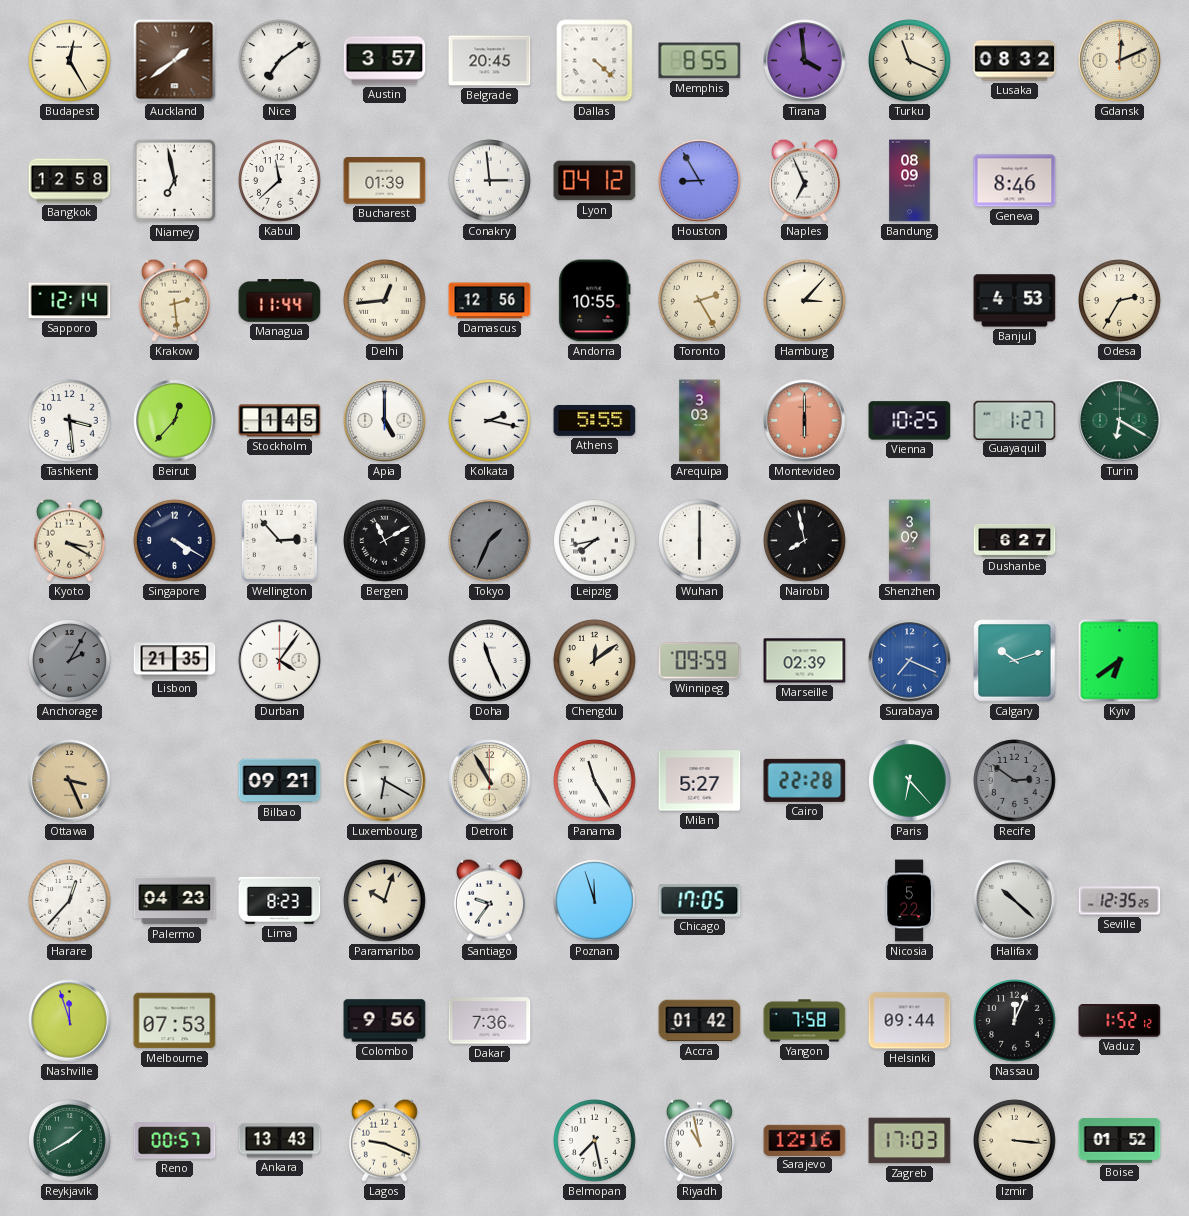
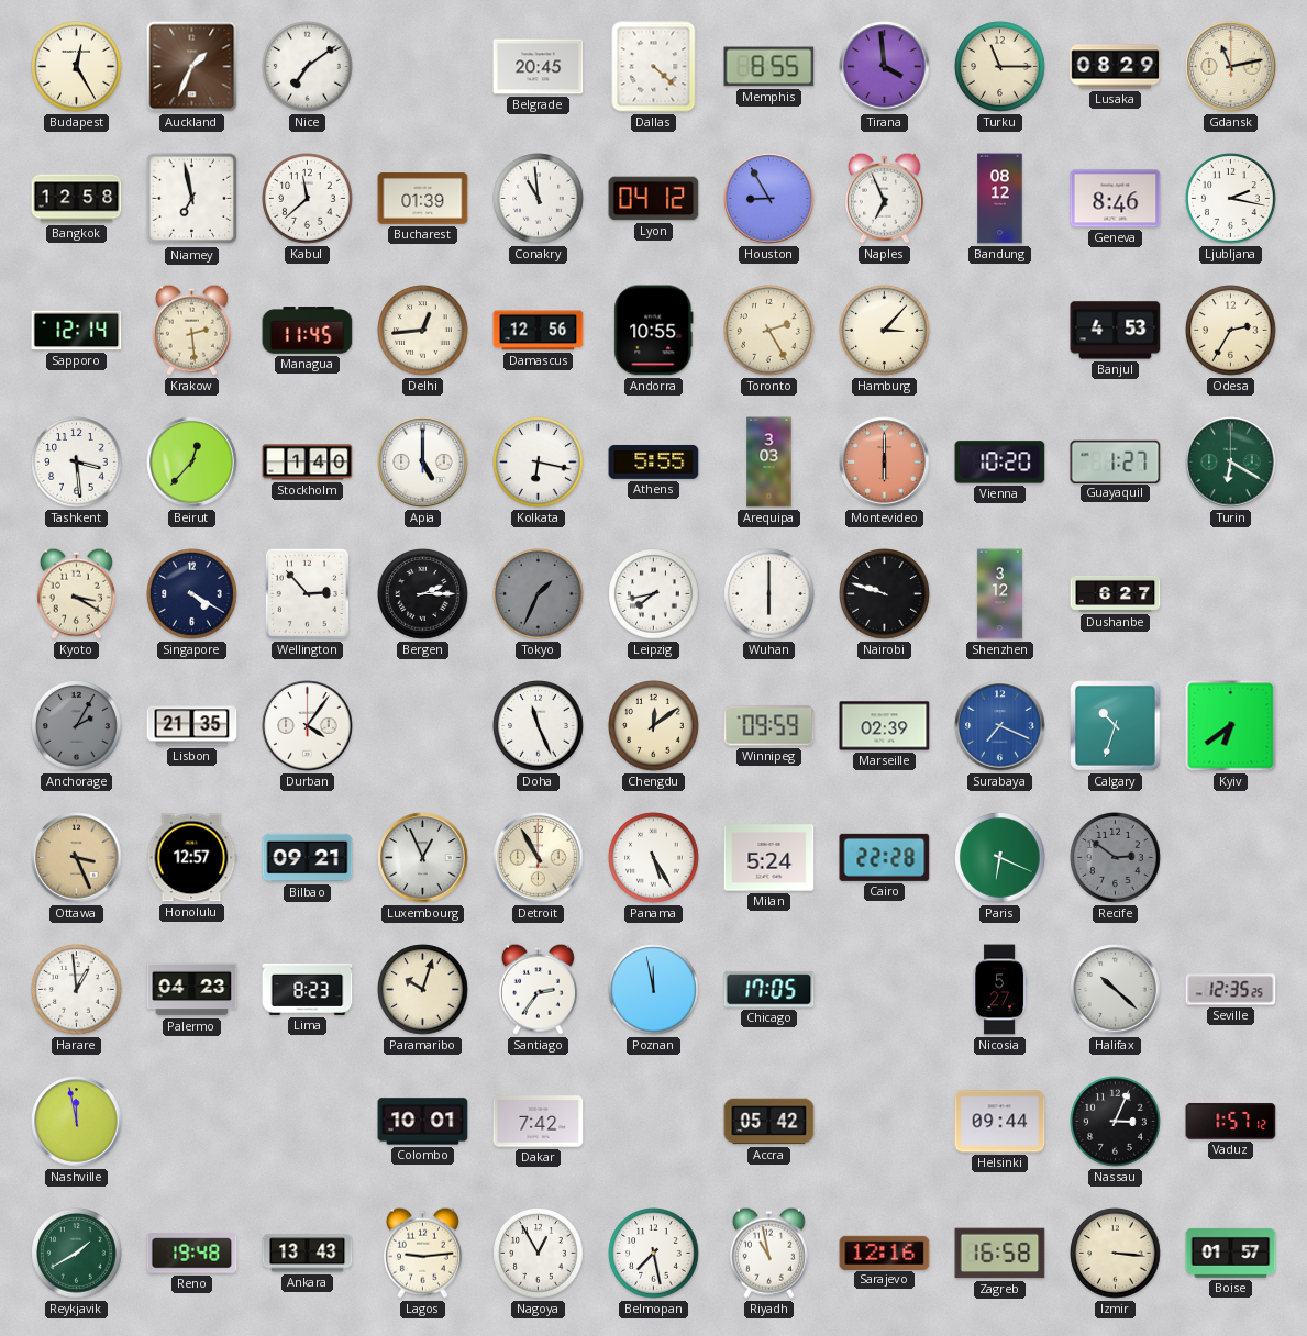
Auckland: 1:39 -> 1:34
Austin: 3:57 -> none
Turku: 11:19 -> 11:15
Lusaka: 08:32 -> 08:29
Gdansk: 12:11 -> 11:13
Conakry: 2:59 -> 10:59
Bandung: 08:09 -> 08:12
Ljubljana: none -> 2:17
Managua: 11:44 -> 11:45
Stockholm: 1:45 -> 1:40
Kolkata: 2:17 -> 6:17
Vienna: 10:25 -> 10:20
Bergen: 11:10 -> 2:15
Nairobi: 7:58 -> 9:48
Shenzhen: 3:09 -> 3:12
Calgary: 10:12 -> 10:33
Honolulu: none -> 12:57
Luxembourg: 6:20 -> 12:56
Panama: 11:25 -> 5:25
Milan: 5:27 -> 5:24
Paris: 6:23 -> 6:19
Harare: 12:37 -> 12:59
Santiago: 9:36 -> 2:36
Poznan: 11:57 -> 11:58
Nicosia: 5:22 -> 5:27
Nashville: 11:57 -> 11:58
Melbourne: 07:53 -> none
Colombo: 9:56 -> 10:01
Dakar: 7:36 -> 7:42
Accra: 01:42 -> 05:42
Yangon: 7:58 -> none
Nassau: 12:04 -> 3:04
Vaduz: 1:52 -> 1:57
Reno: 00:57 -> 19:48
Lagos: 9:19 -> 9:14
Nagoya: none -> 12:55
Zagreb: 17:03 -> 16:58
Boise: 01:52 -> 01:57
